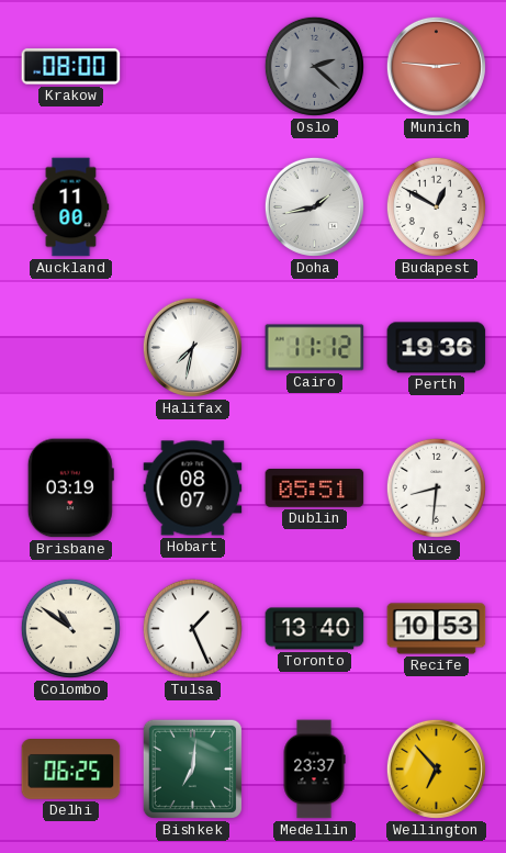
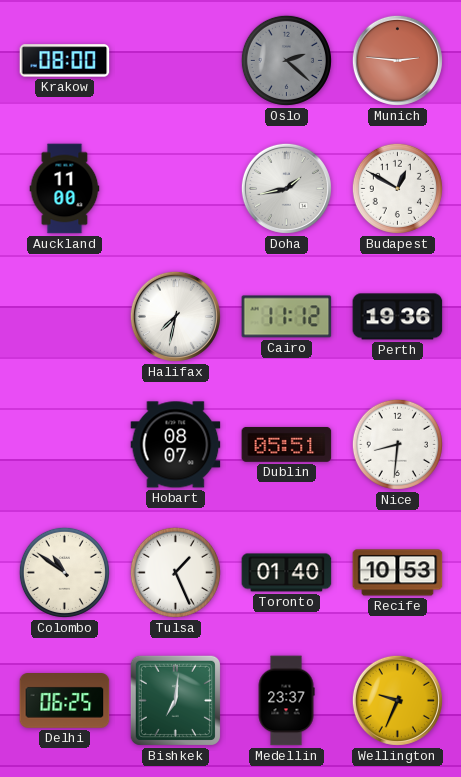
Brisbane: 03:19 -> none
Toronto: 13:40 -> 01:40
Wellington: 6:53 -> 9:34
